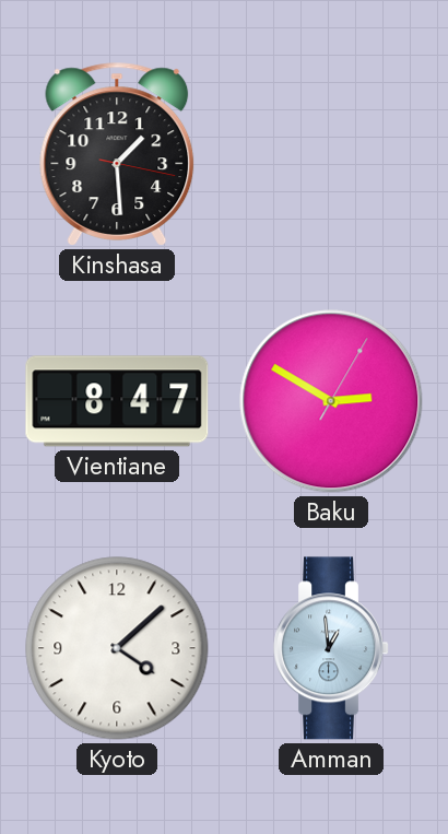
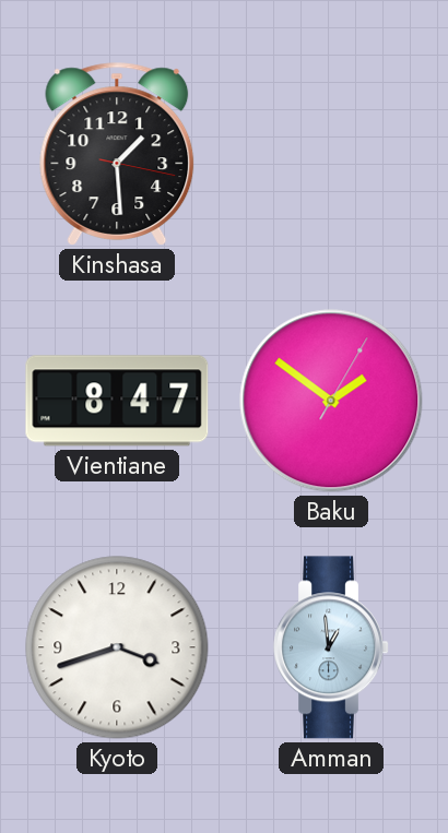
Baku: 2:50 -> 1:51
Kyoto: 4:08 -> 3:42
